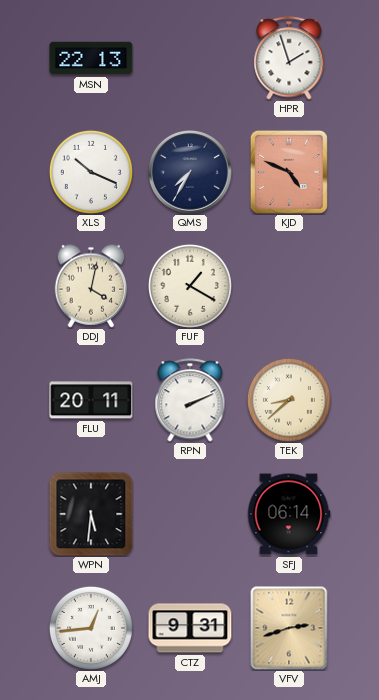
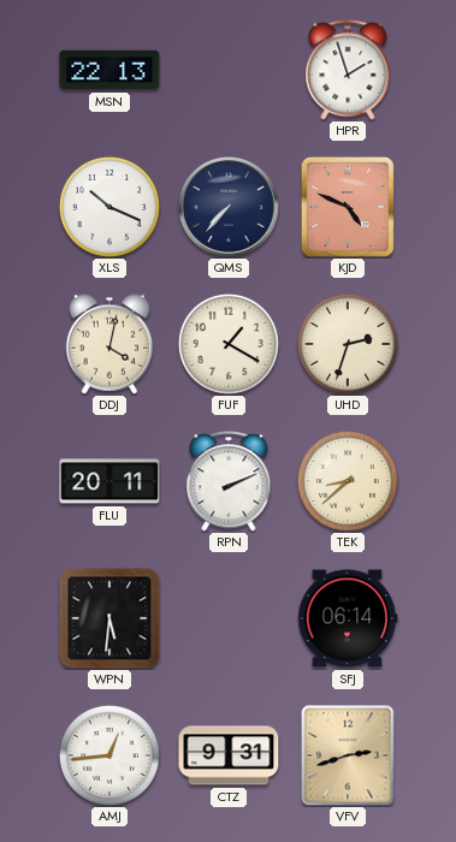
QMS: 7:35 -> 7:37
UHD: none -> 2:33
